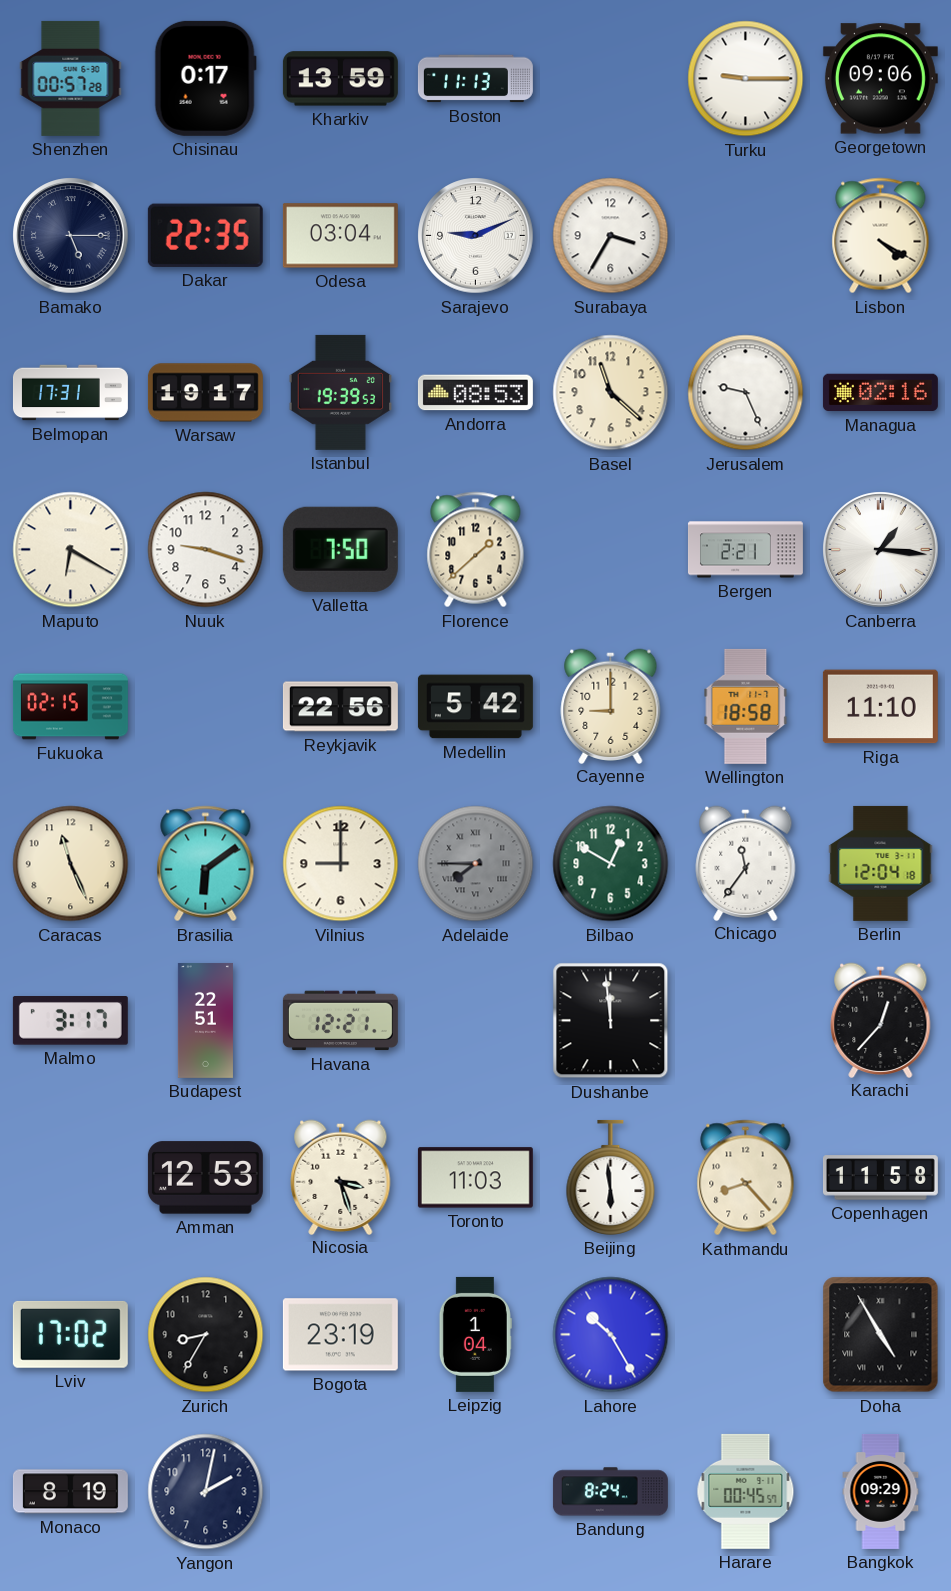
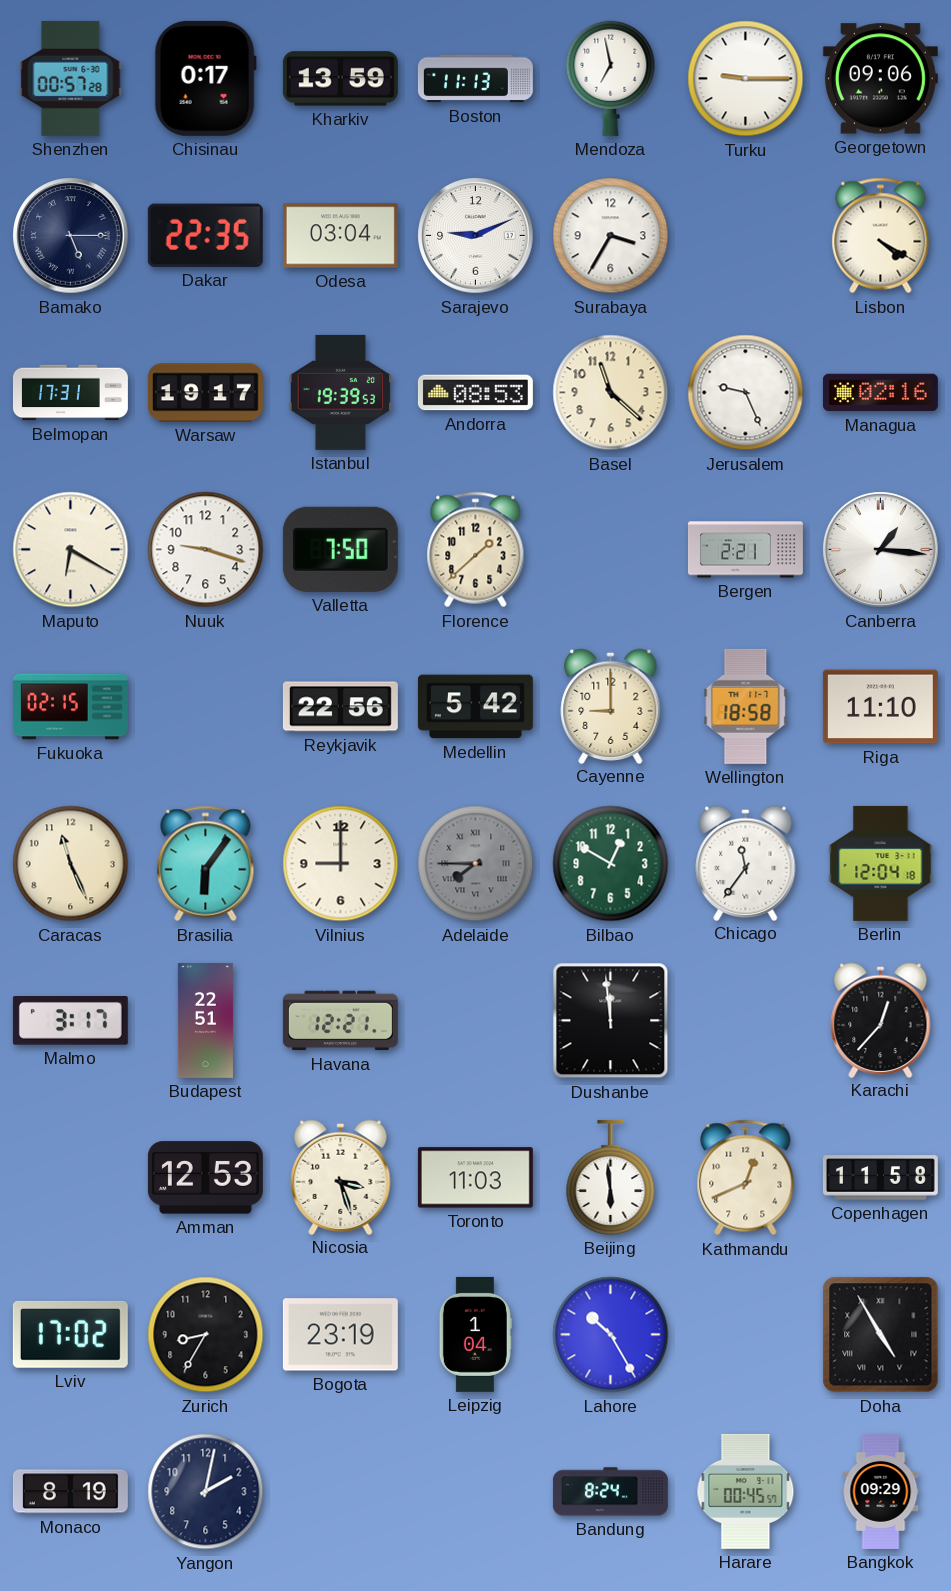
Mendoza: none -> 6:58
Brasilia: 6:09 -> 6:06
Kathmandu: 8:23 -> 12:41
